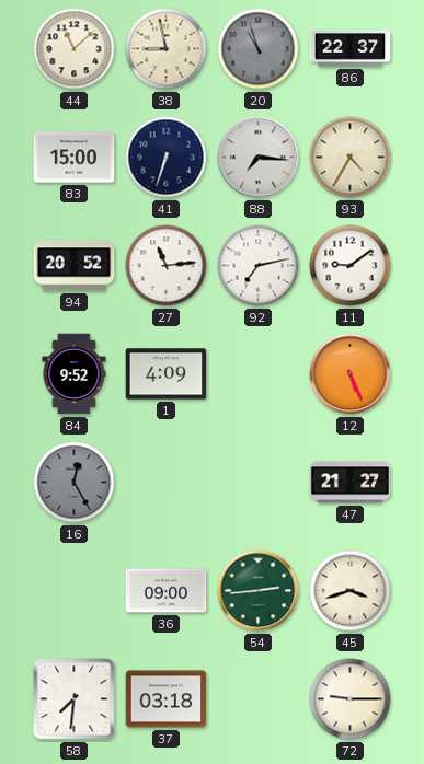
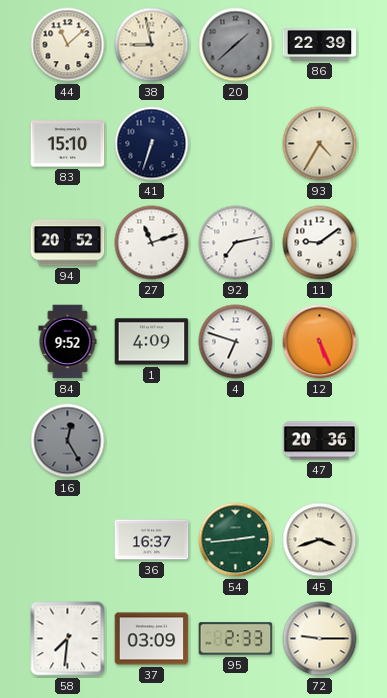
20: 10:57 -> 1:38
86: 22:37 -> 22:39
83: 15:00 -> 15:10
88: 7:16 -> none
27: 11:14 -> 11:12
4: none -> 6:48
47: 21:27 -> 20:36
36: 09:00 -> 16:37
37: 03:18 -> 03:09
95: none -> 2:33
